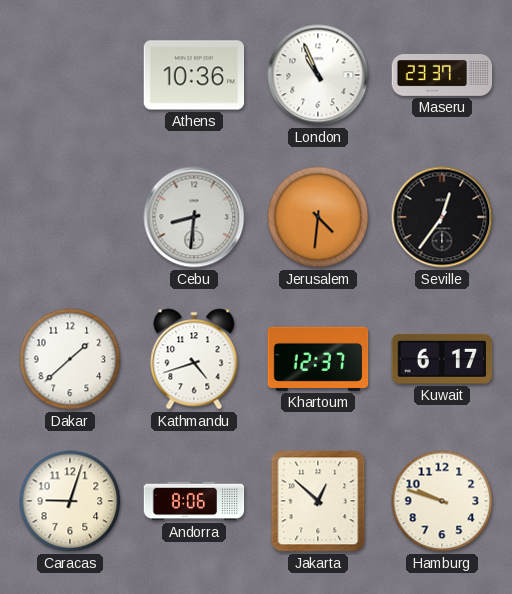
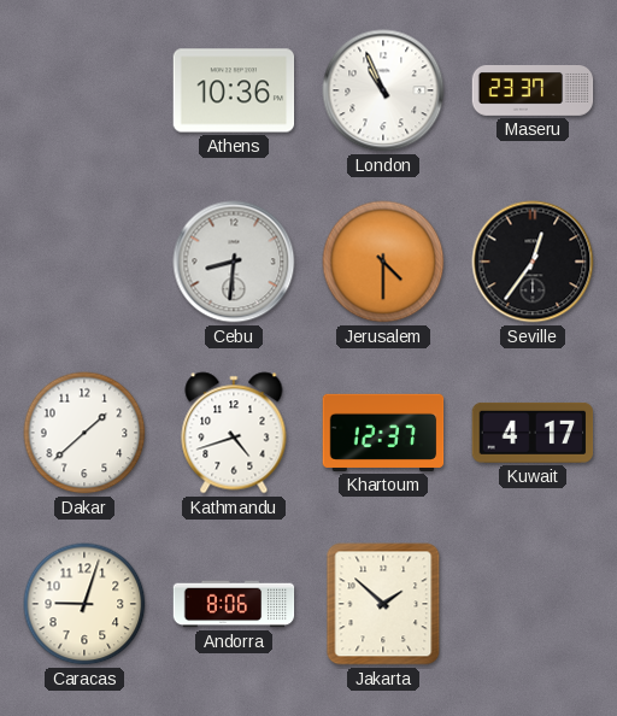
Jerusalem: 4:31 -> 4:30
Kuwait: 6:17 -> 4:17
Jakarta: 12:52 -> 1:52
Hamburg: 9:48 -> none
